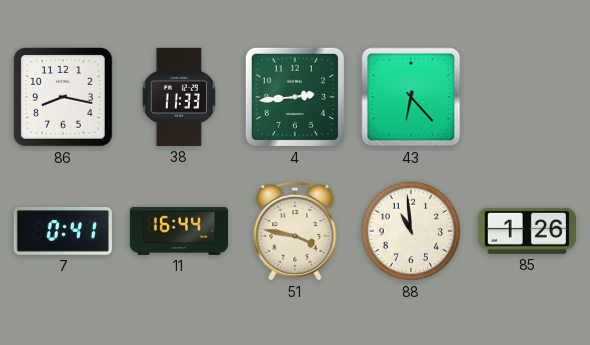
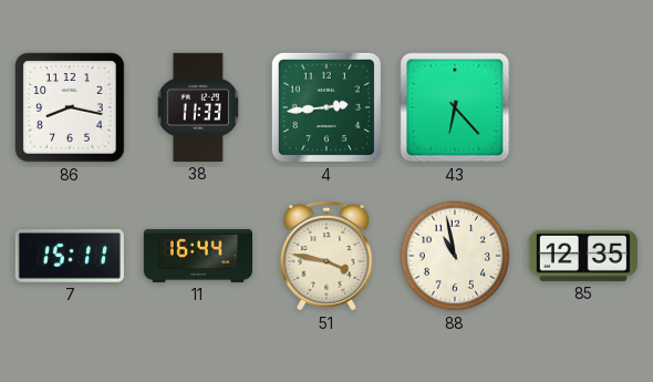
7: 0:41 -> 15:11
88: 10:59 -> 10:58
85: 1:26 -> 12:35
